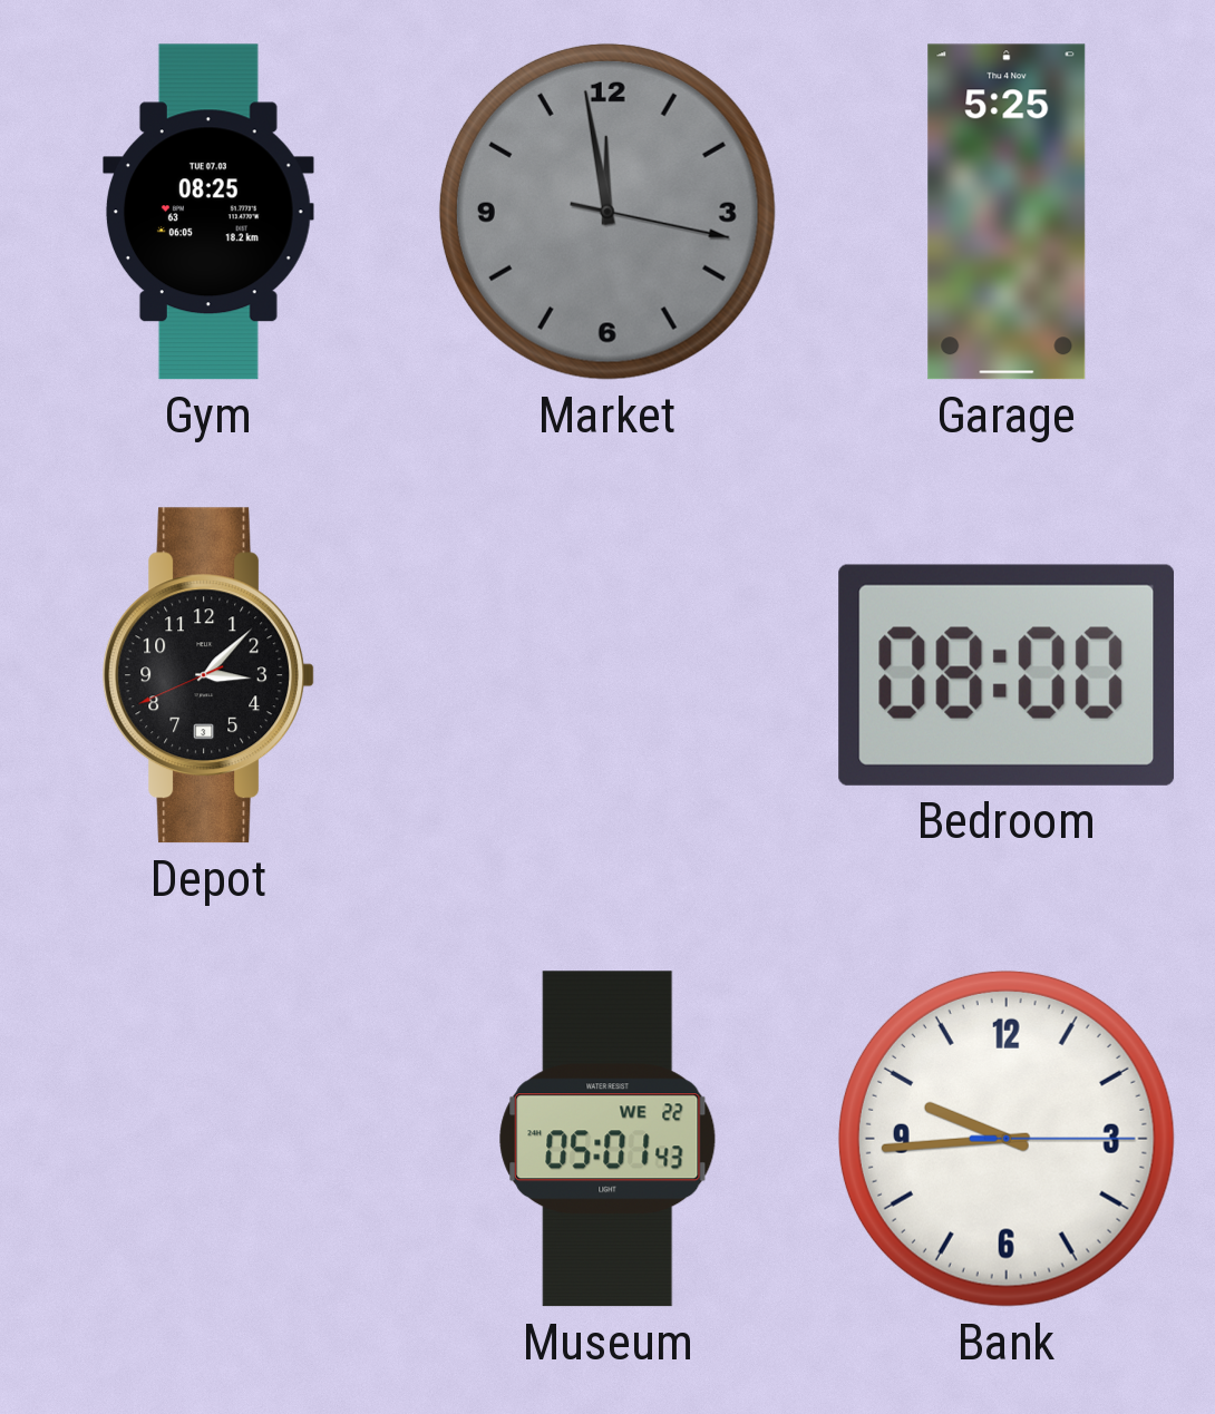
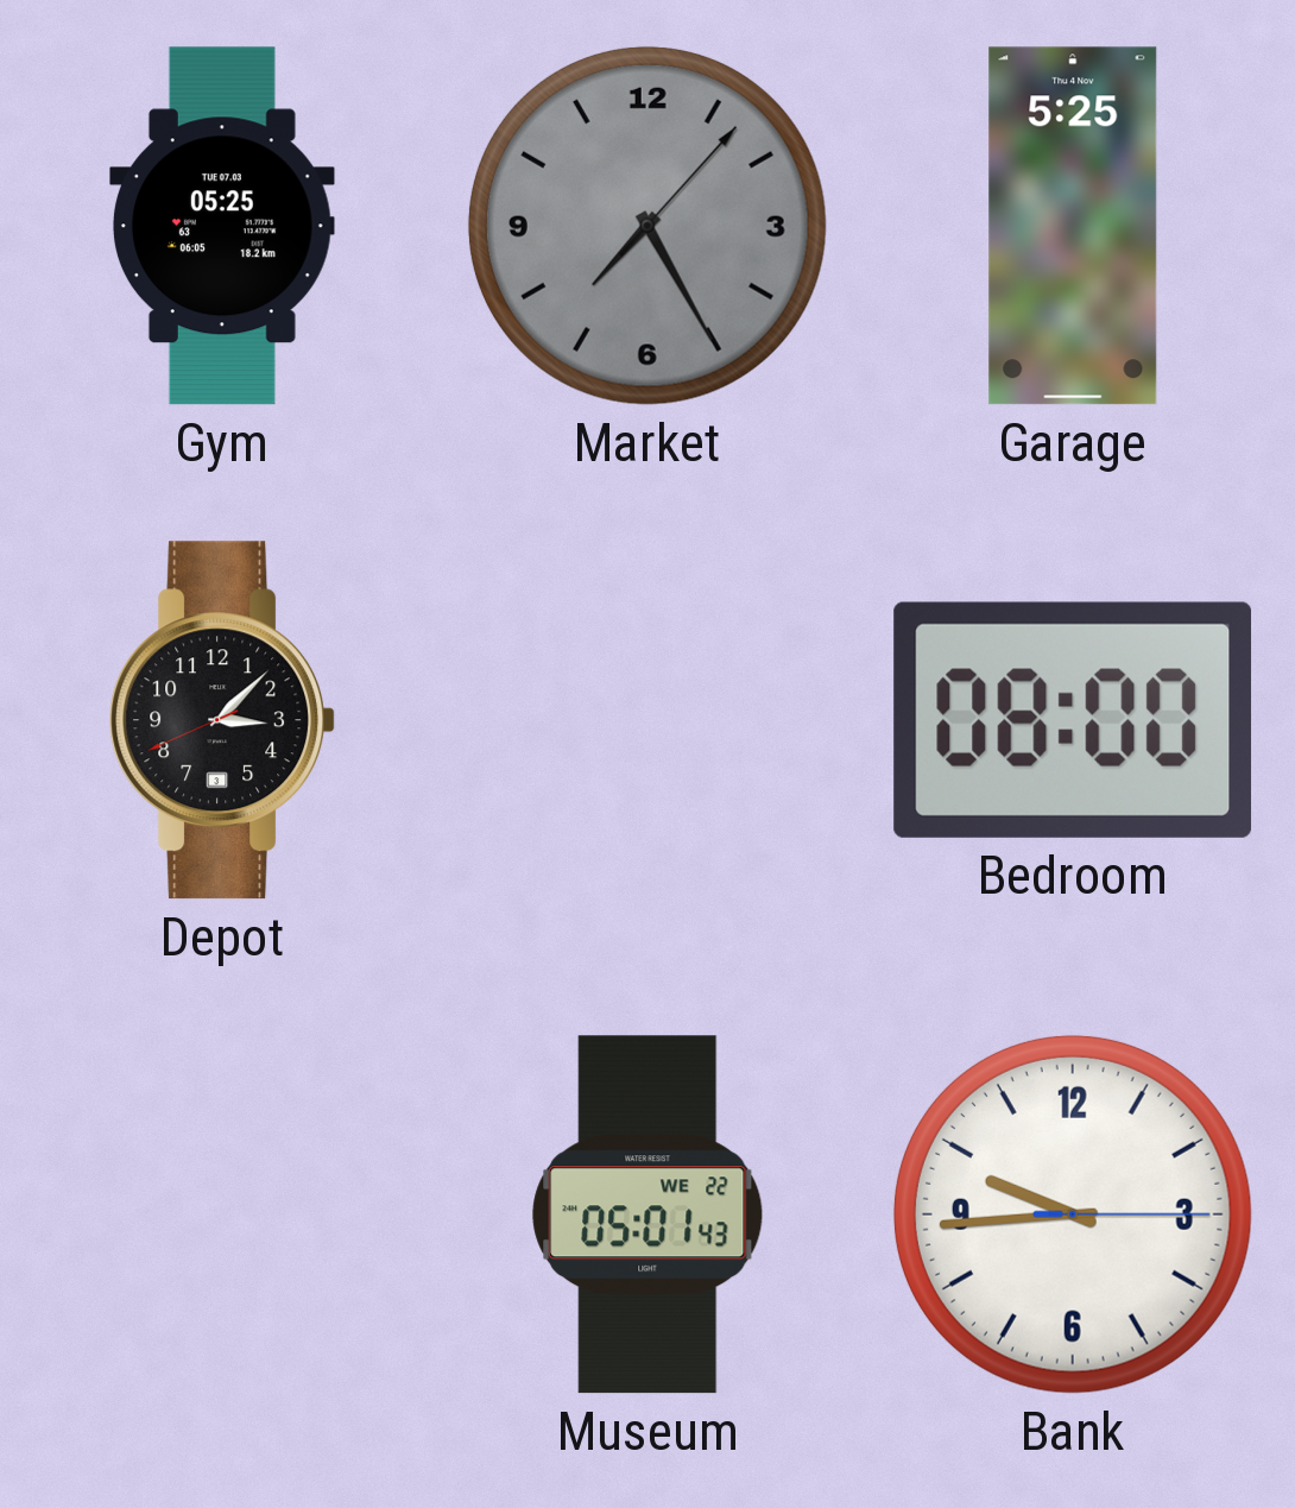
Gym: 08:25 -> 05:25
Market: 11:58 -> 7:25
